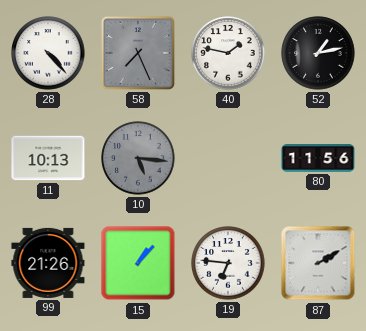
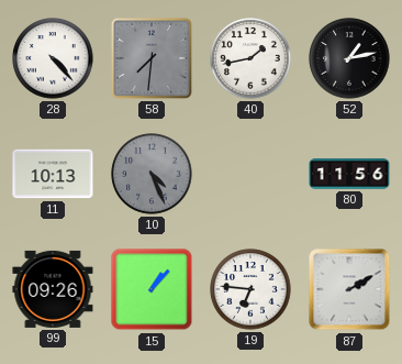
58: 7:26 -> 7:31
40: 1:47 -> 1:43
10: 5:16 -> 4:26
99: 21:26 -> 09:26
